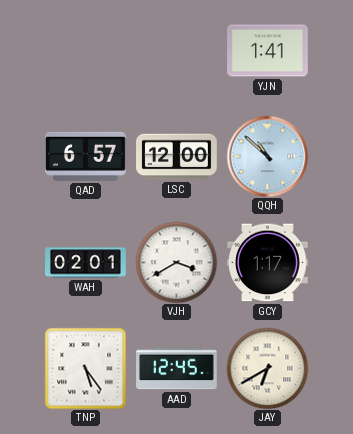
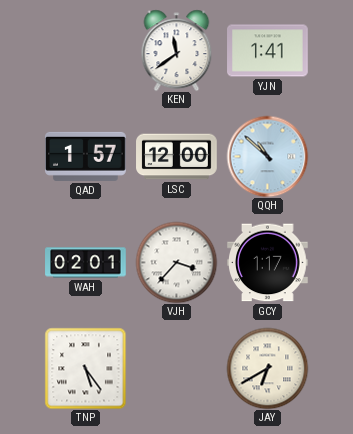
KEN: none -> 11:39
QAD: 6:57 -> 1:57
VJH: 3:40 -> 3:37
AAD: 12:45 -> none
